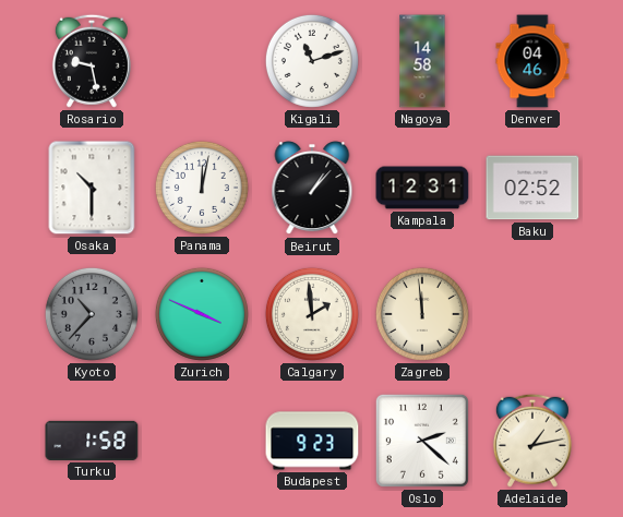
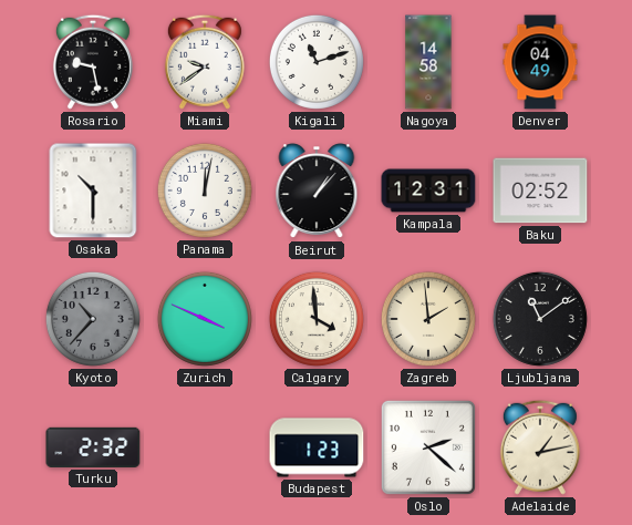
Miami: none -> 9:39
Denver: 04:46 -> 04:49
Calgary: 1:59 -> 3:59
Zagreb: 11:59 -> 1:59
Ljubljana: none -> 11:09
Turku: 1:58 -> 2:32
Budapest: 9:23 -> 1:23
